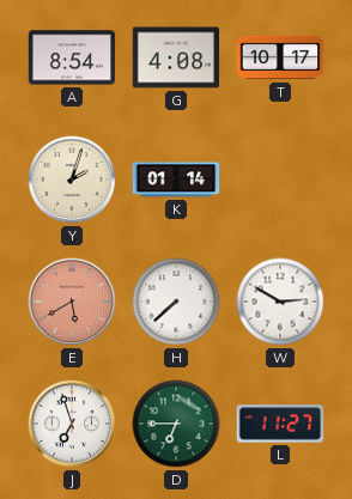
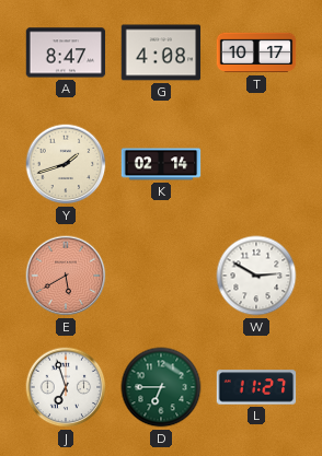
A: 8:54 -> 8:47
Y: 2:03 -> 1:42
K: 01:14 -> 02:14
H: 7:38 -> none
